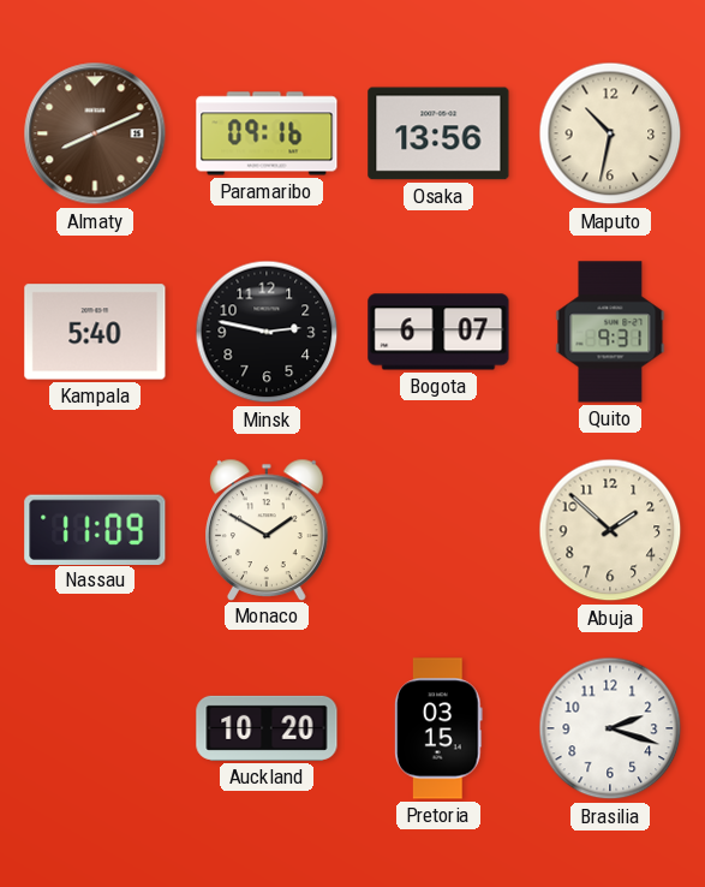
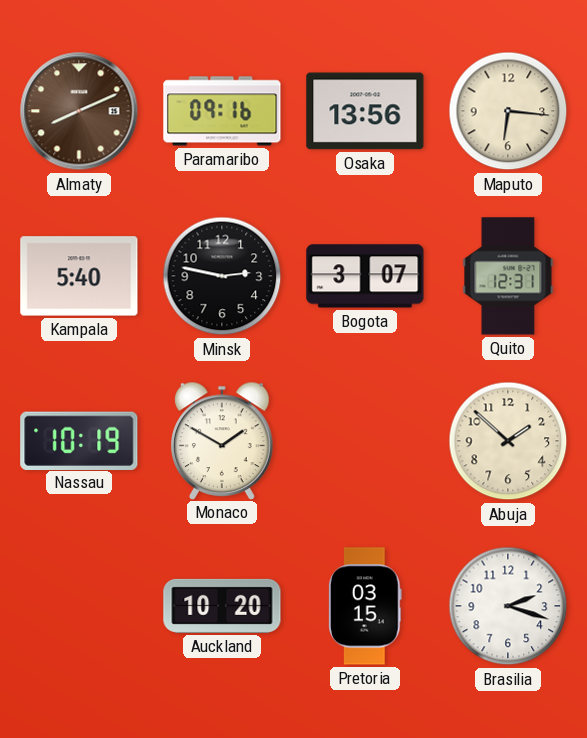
Maputo: 10:32 -> 6:16
Bogota: 6:07 -> 3:07
Quito: 9:31 -> 12:31
Nassau: 11:09 -> 10:19
